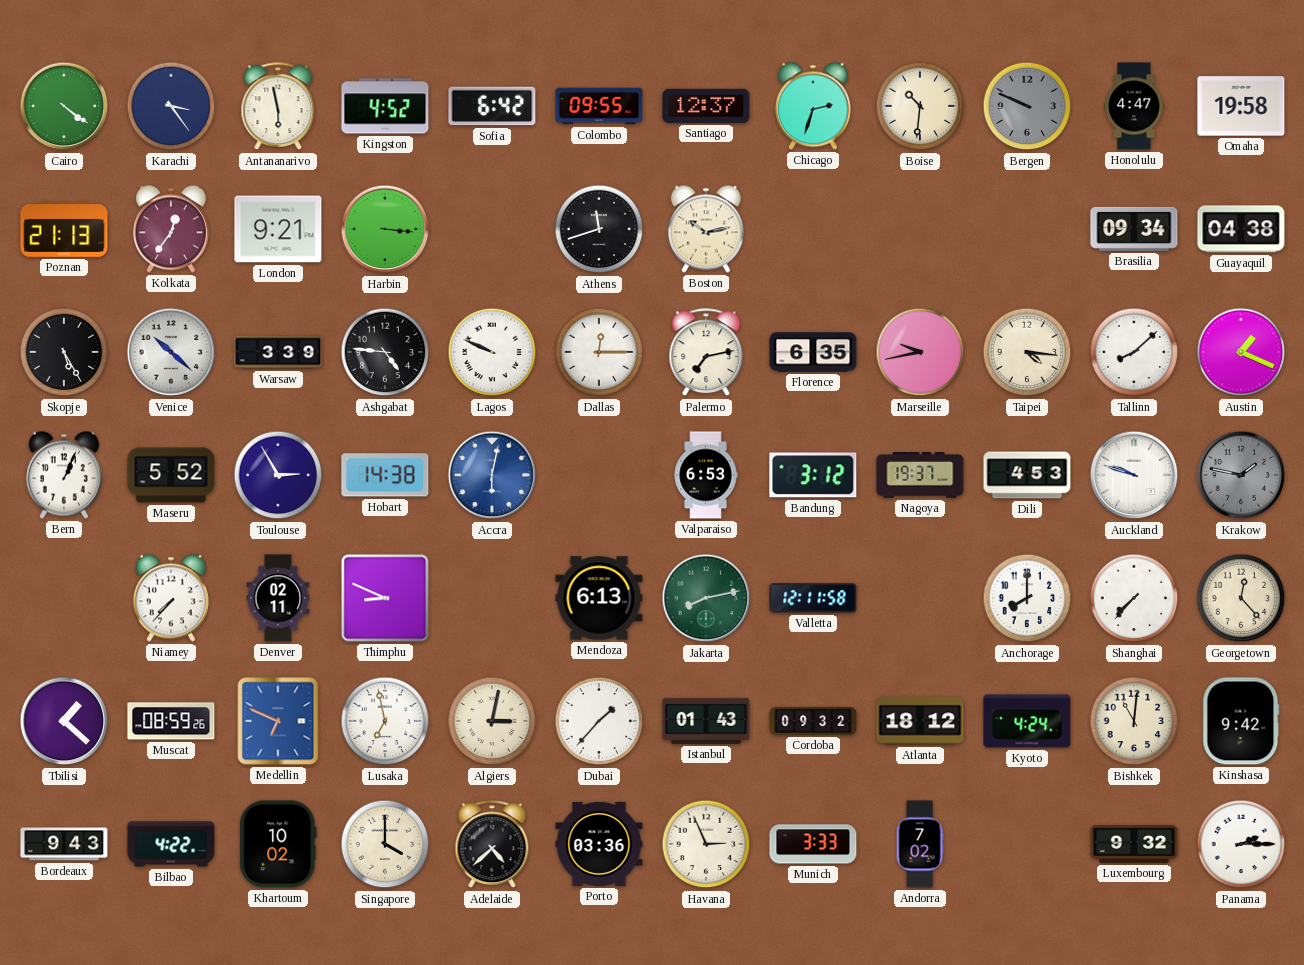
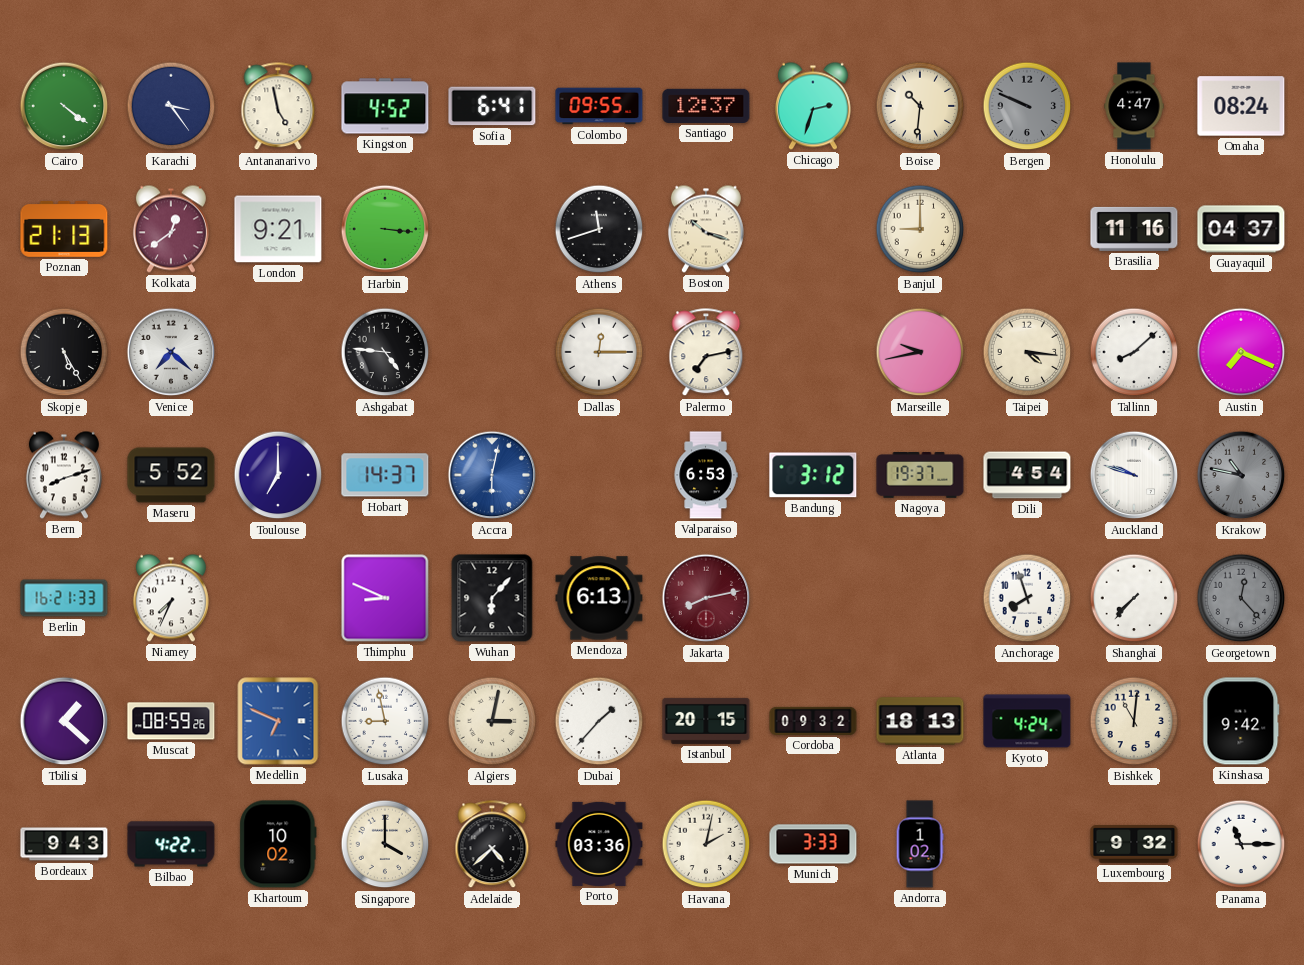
Antananarivo: 5:58 -> 4:58
Sofia: 6:42 -> 6:41
Omaha: 19:58 -> 08:24
Kolkata: 12:36 -> 12:39
Boston: 10:13 -> 10:18
Banjul: none -> 9:00
Brasilia: 09:34 -> 11:16
Guayaquil: 04:38 -> 04:37
Venice: 10:22 -> 7:22
Warsaw: 3:39 -> none
Lagos: 9:49 -> none
Florence: 6:35 -> none
Austin: 1:19 -> 7:19
Bern: 1:04 -> 8:12
Toulouse: 2:55 -> 7:00
Hobart: 14:38 -> 14:37
Dili: 4:53 -> 4:54
Krakow: 1:47 -> 10:47
Berlin: none -> 16:21
Niamey: 7:37 -> 7:34
Denver: 02:11 -> none
Wuhan: none -> 6:07
Jakarta dial: green -> burgundy
Valletta: 12:11 -> none
Anchorage: 8:00 -> 7:57
Georgetown dial: cream -> grey
Lusaka: 6:58 -> 8:58
Istanbul: 01:43 -> 20:15
Atlanta: 18:12 -> 18:13
Havana: 2:56 -> 2:02
Andorra: 7:02 -> 1:02
Panama: 2:15 -> 11:15
